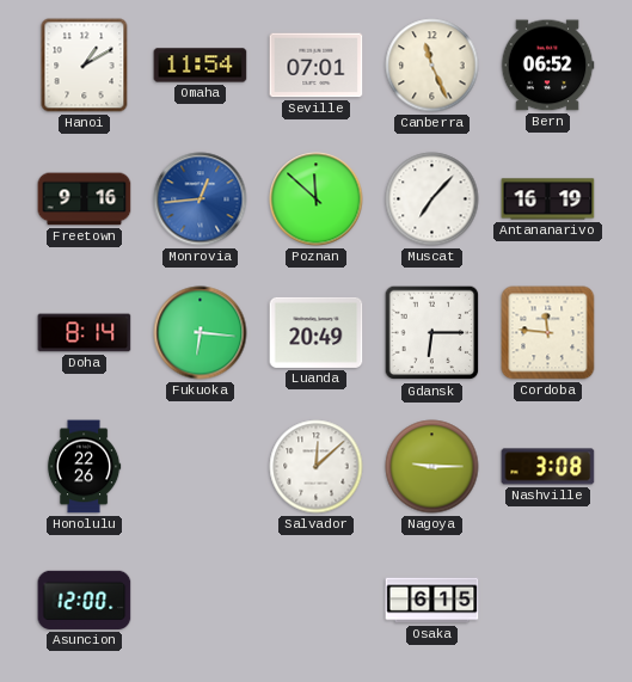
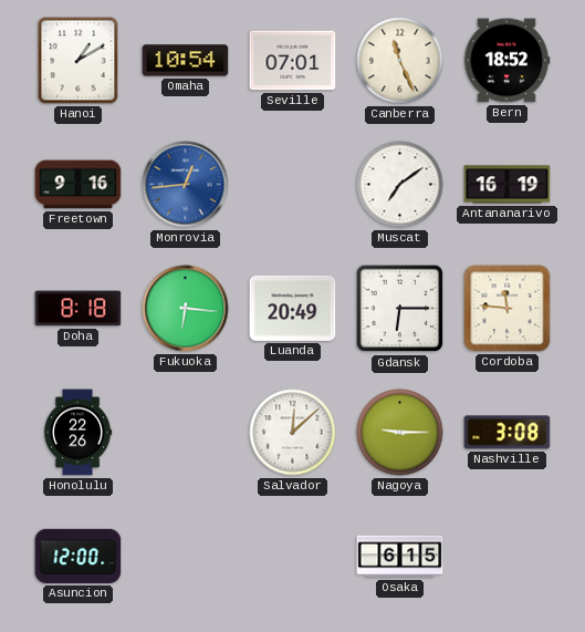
Omaha: 11:54 -> 10:54
Bern: 06:52 -> 18:52
Poznan: 11:52 -> none
Muscat: 7:07 -> 7:09
Doha: 8:14 -> 8:18
